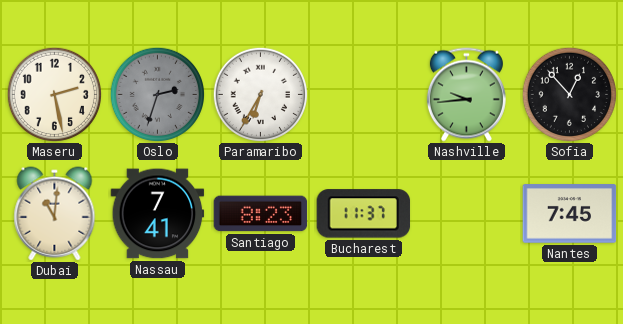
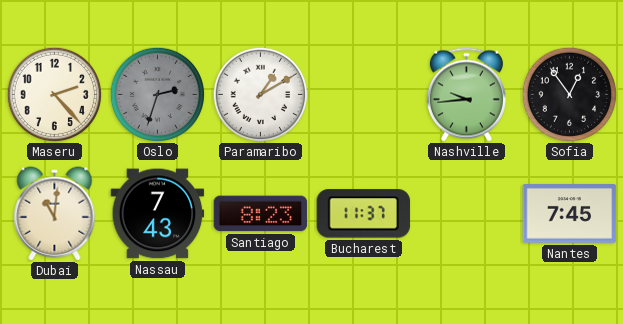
Maseru: 2:28 -> 2:23
Paramaribo: 6:35 -> 1:10
Sofia: 12:53 -> 12:54
Nassau: 7:41 -> 7:43
